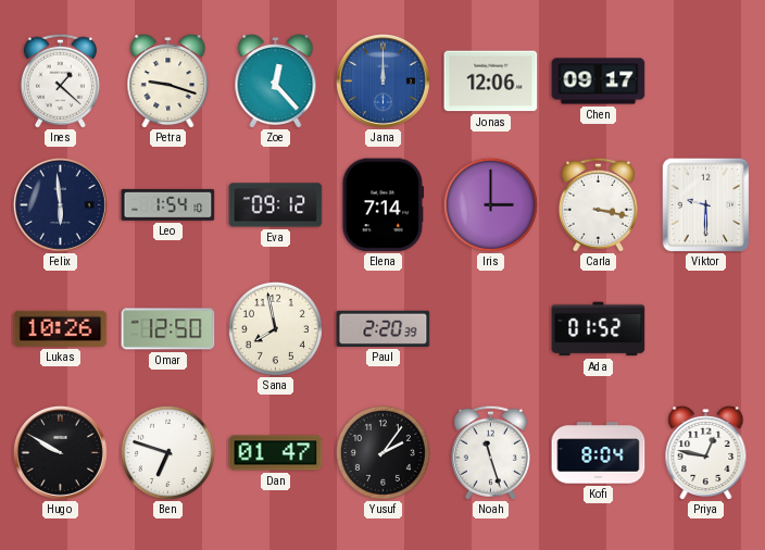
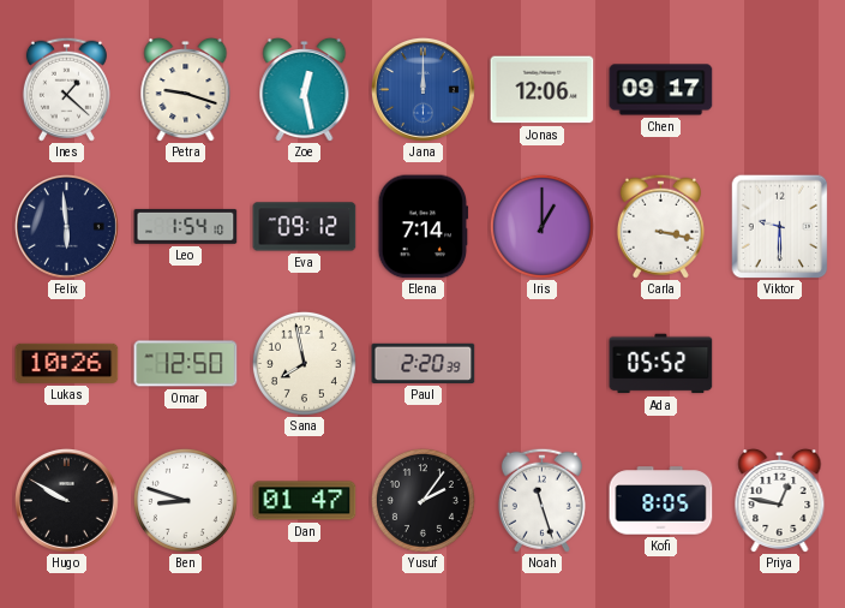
Zoe: 12:23 -> 12:28
Iris: 3:00 -> 1:00
Ada: 01:52 -> 05:52
Ben: 6:48 -> 8:48
Kofi: 8:04 -> 8:05
